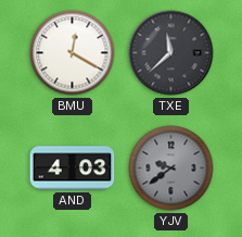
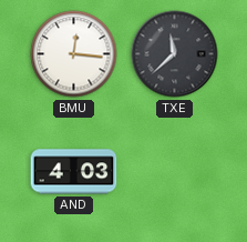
BMU: 12:20 -> 12:16
YJV: 9:39 -> none
